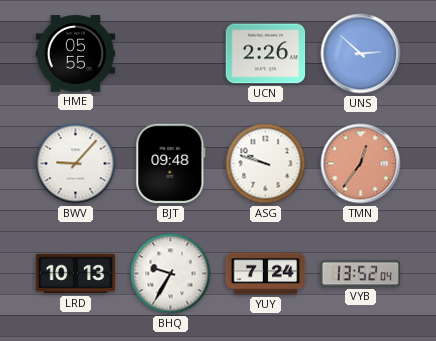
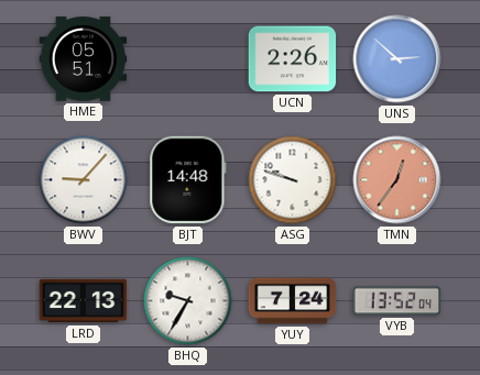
HME: 05:55 -> 05:51
BJT: 09:48 -> 14:48
LRD: 10:13 -> 22:13
